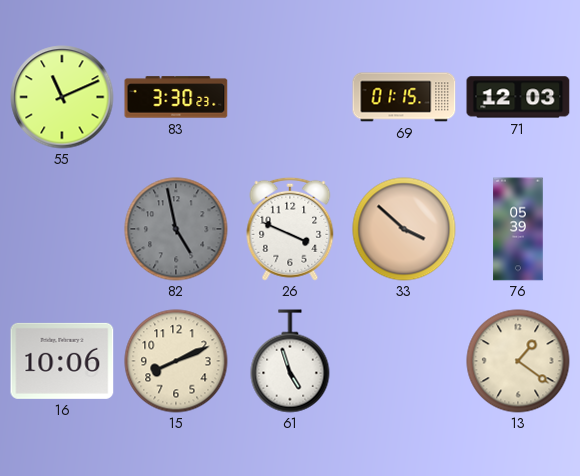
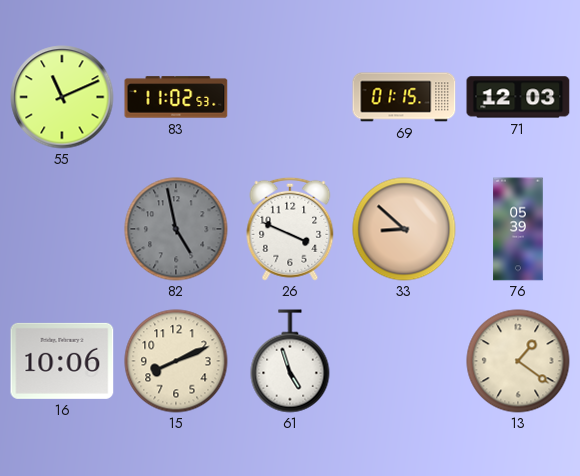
83: 3:30 -> 11:02
33: 3:52 -> 8:52
